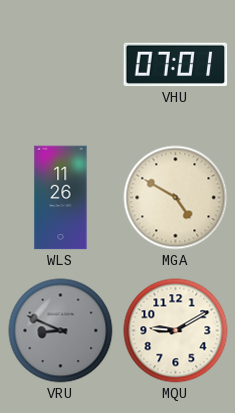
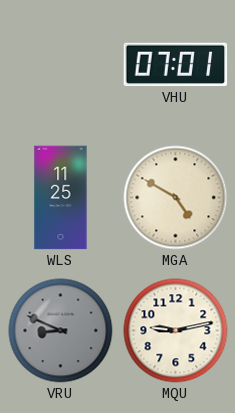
WLS: 11:26 -> 11:25
MQU: 9:10 -> 9:13
